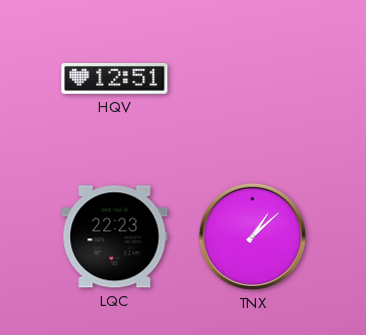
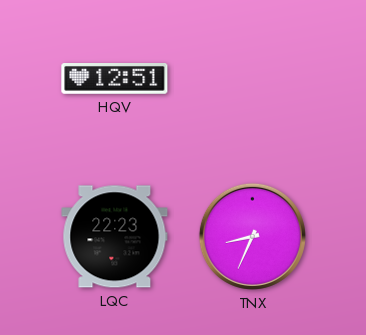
TNX: 1:08 -> 8:34
